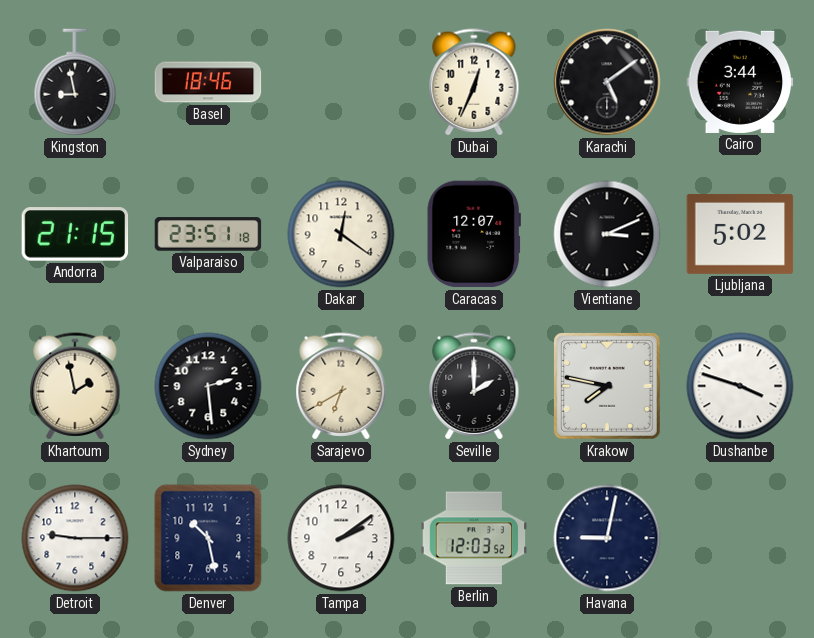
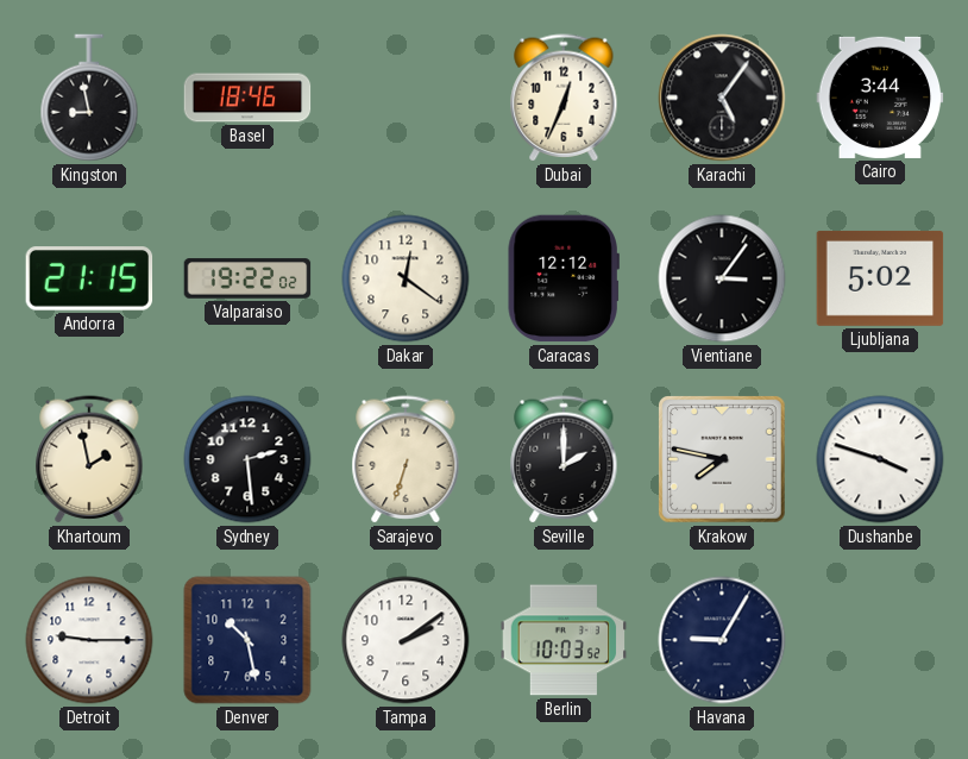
Karachi: 5:09 -> 5:06
Valparaiso: 23:51 -> 19:22
Caracas: 12:07 -> 12:12
Vientiane: 3:11 -> 3:06
Sarajevo: 6:40 -> 6:33
Berlin: 12:03 -> 10:03
Havana: 9:02 -> 9:05
